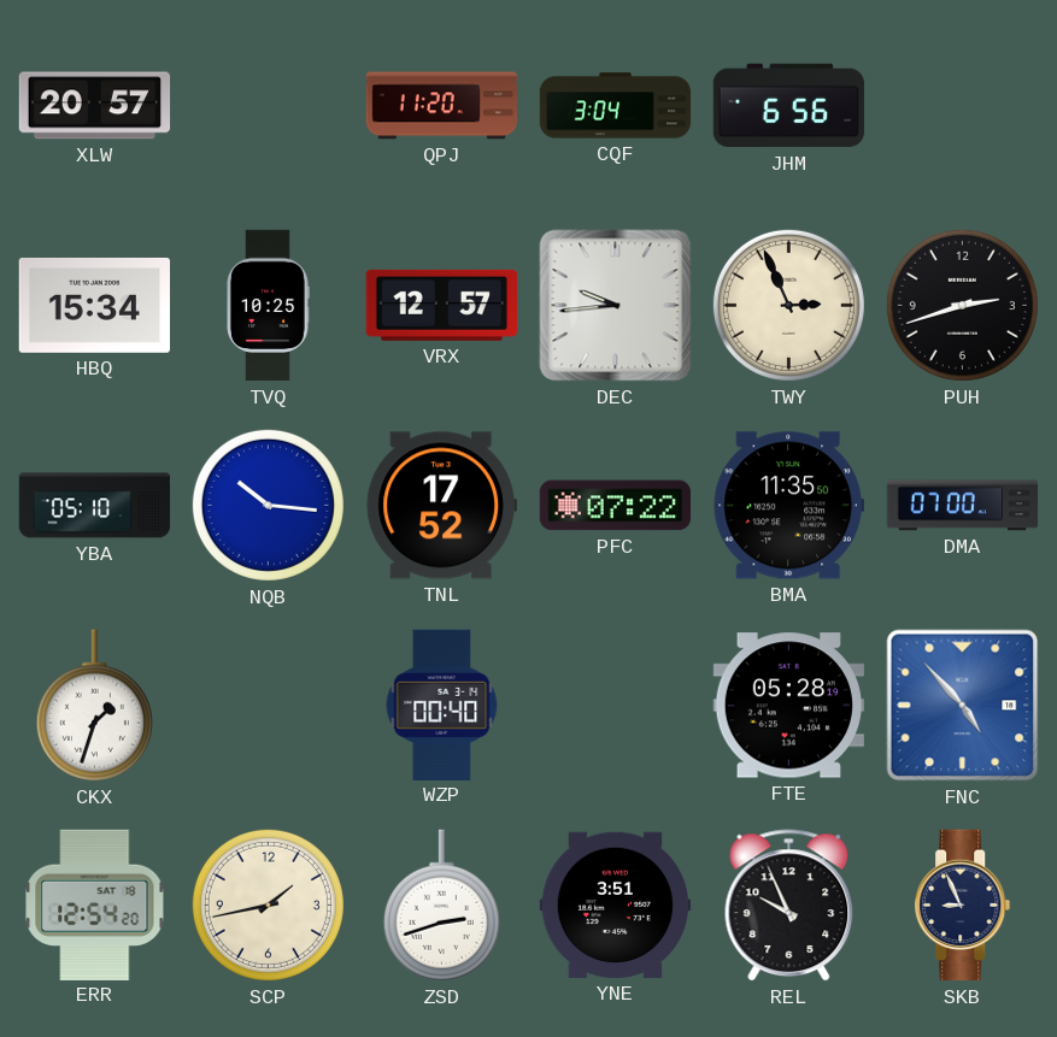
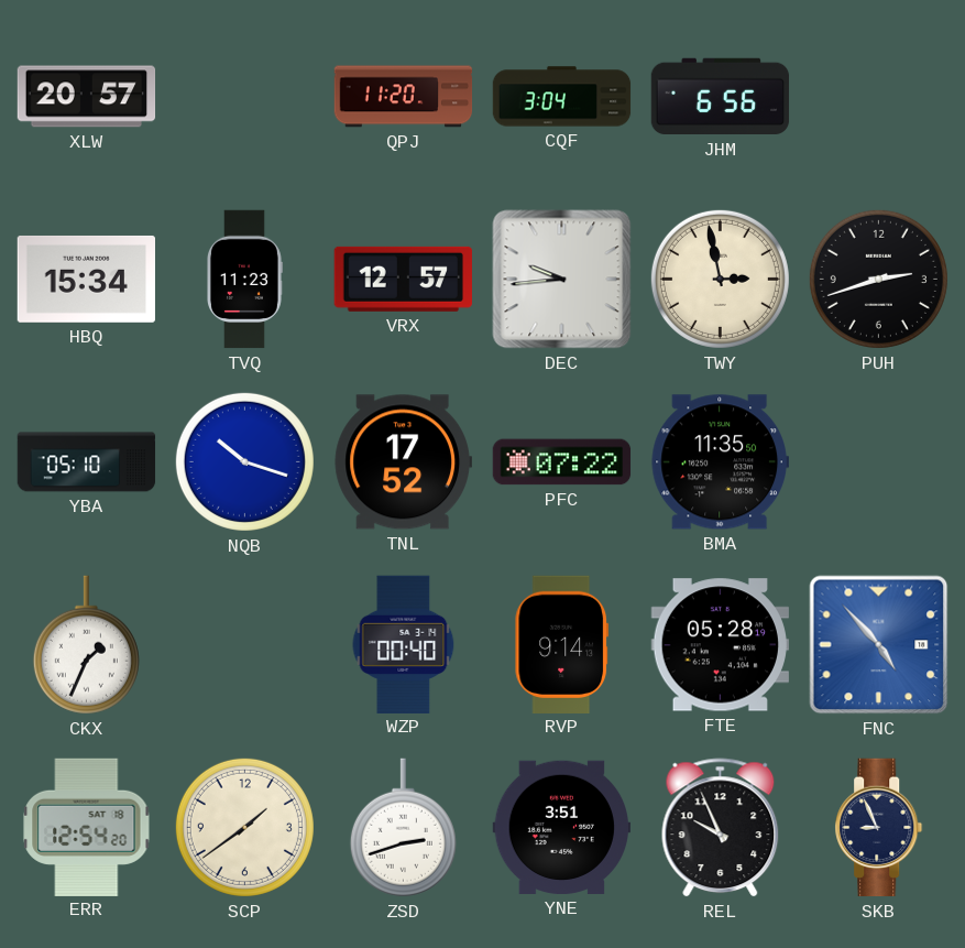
TVQ: 10:25 -> 11:23
TWY: 2:56 -> 2:58
NQB: 10:16 -> 10:18
DMA: 07:00 -> none
CKX: 1:33 -> 1:34
RVP: none -> 9:14
SCP: 1:43 -> 1:39
